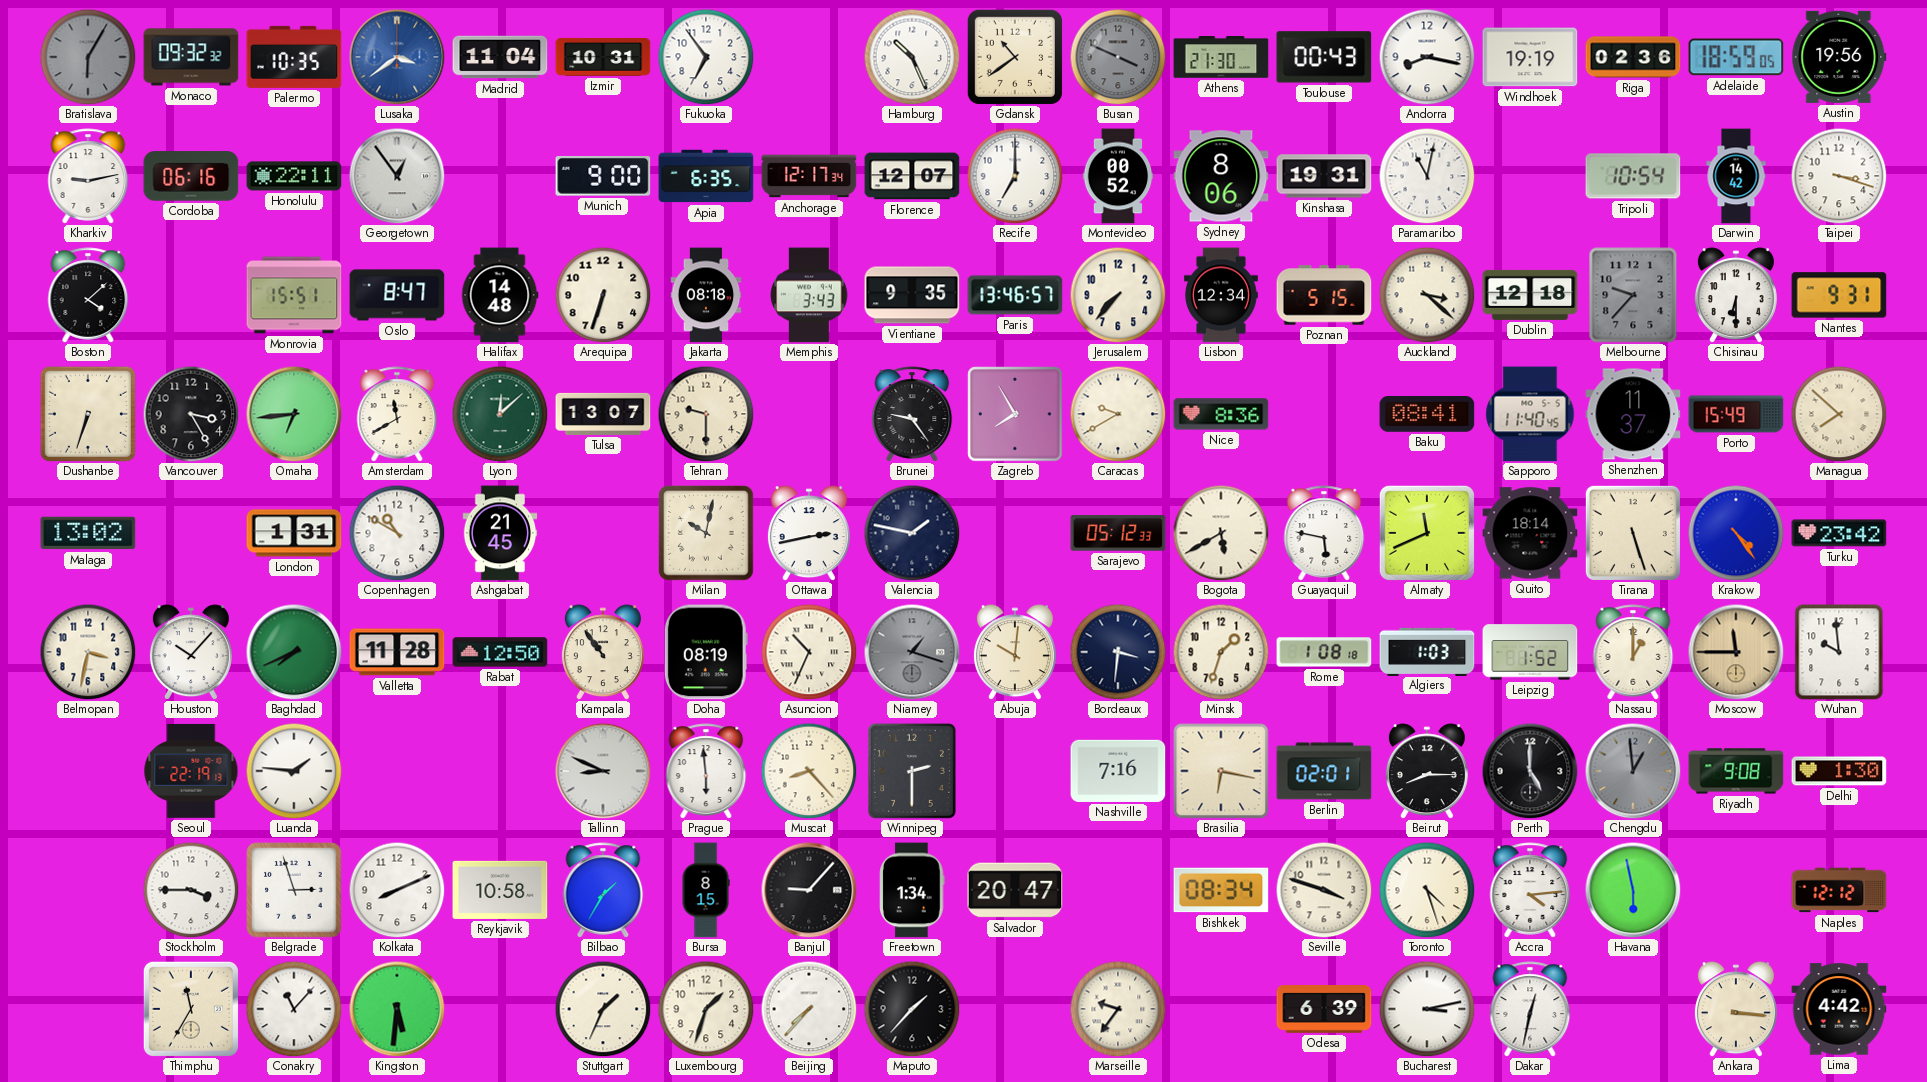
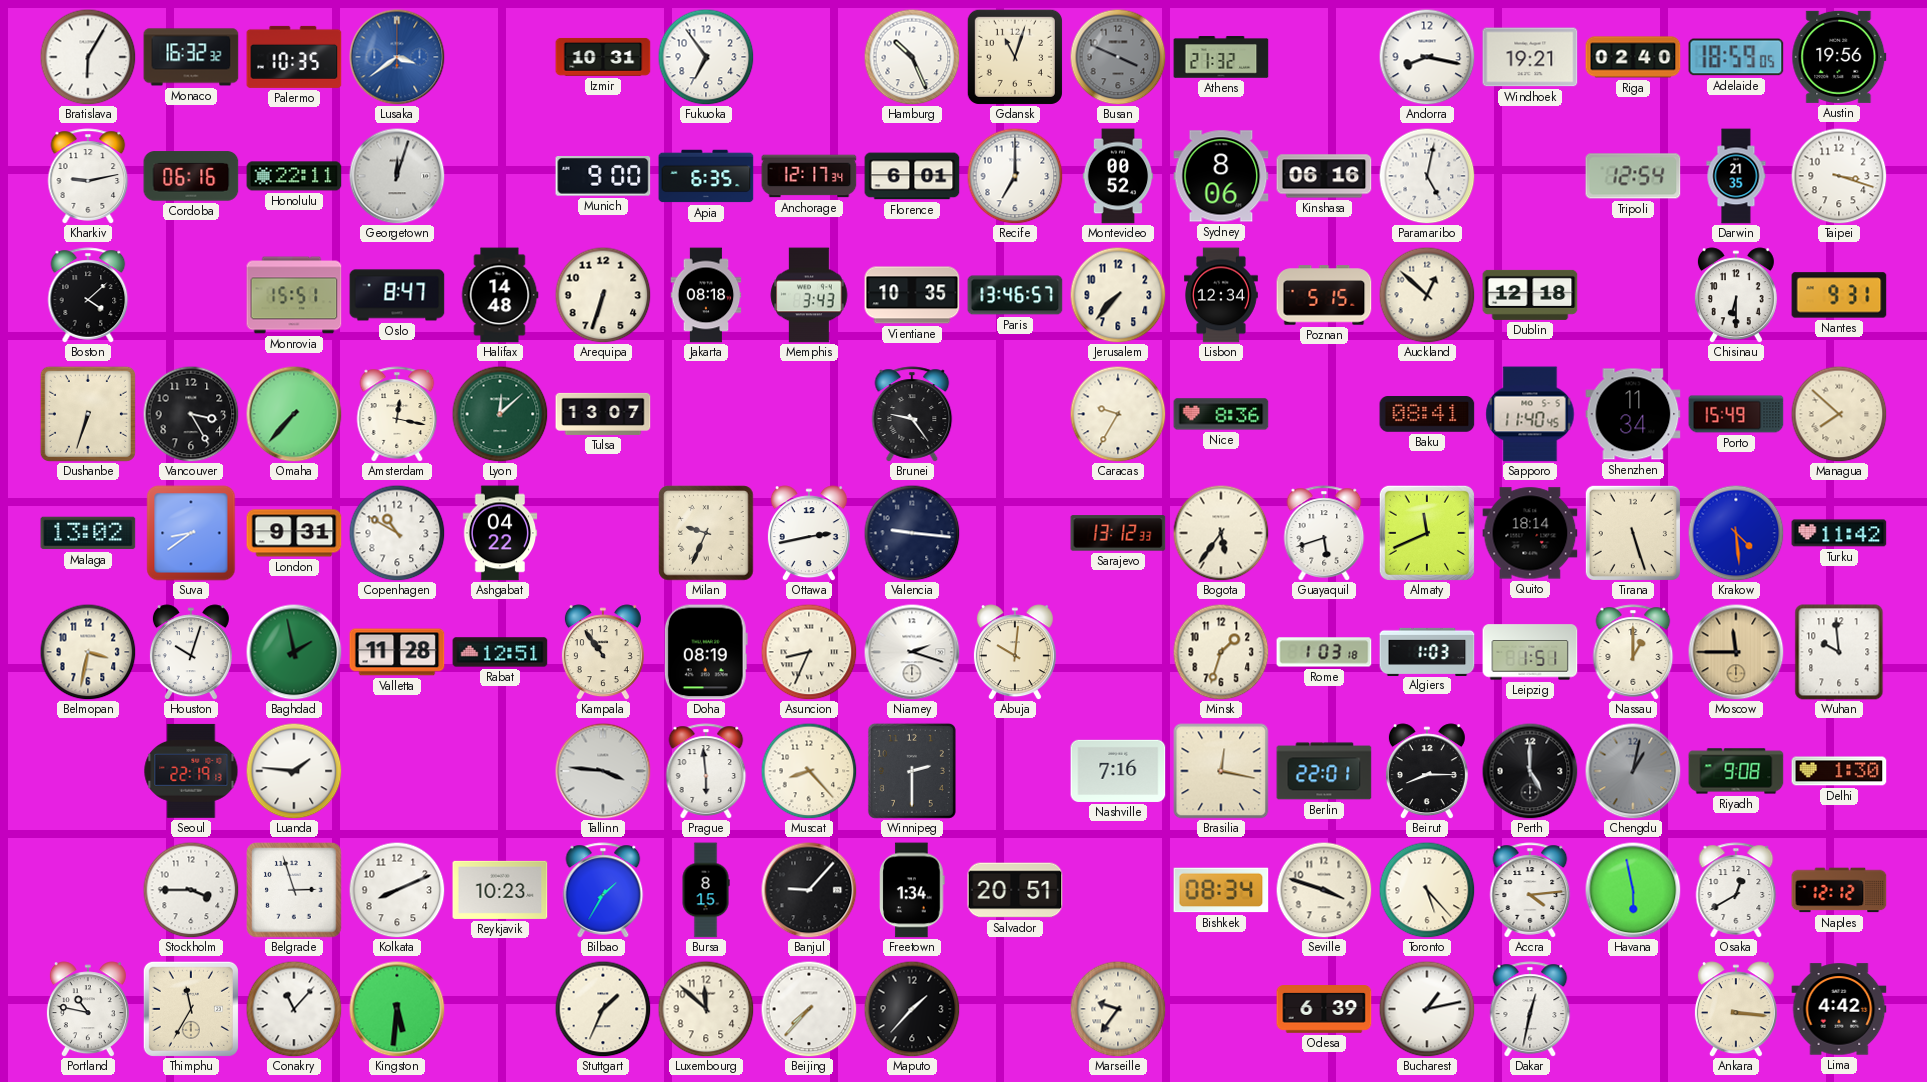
Bratislava dial: grey -> white
Monaco: 09:32 -> 16:32
Madrid: 11:04 -> none
Gdansk: 10:39 -> 11:03
Athens: 21:30 -> 21:32
Toulouse: 00:43 -> none
Windhoek: 19:19 -> 19:21
Riga: 02:36 -> 02:40
Georgetown: 12:54 -> 12:03
Florence: 12:07 -> 6:01
Kinshasa: 19:31 -> 06:16
Paramaribo: 11:02 -> 5:02
Tripoli: 10:54 -> 12:54
Darwin: 14:42 -> 21:35
Vientiane: 9:35 -> 10:35
Auckland: 3:22 -> 12:52
Melbourne: 9:37 -> none
Omaha: 6:44 -> 7:37
Amsterdam: 11:40 -> 12:17
Tehran: 9:30 -> none
Zagreb: 7:55 -> none
Caracas: 9:40 -> 9:35
Shenzhen: 11:37 -> 11:34
Suva: none -> 8:39
London: 1:31 -> 9:31
Ashgabat: 21:45 -> 04:22
Milan: 10:02 -> 9:34
Valencia: 1:47 -> 9:16
Sarajevo: 05:12 -> 13:12
Bogota: 5:40 -> 5:36
Guayaquil: 5:47 -> 5:42
Krakow: 4:24 -> 4:29
Turku: 23:42 -> 11:42
Houston: 10:07 -> 10:03
Baghdad: 7:41 -> 1:58
Rabat: 12:50 -> 12:51
Asuncion: 10:34 -> 8:34
Niamey: 1:18 -> 2:18
Niamey dial: grey -> white
Bordeaux: 3:31 -> none
Rome: 1:08 -> 1:03
Leipzig: 1:52 -> 1:51
Tallinn: 8:49 -> 3:46
Brasilia: 6:17 -> 12:17
Berlin: 02:01 -> 22:01
Chengdu: 12:59 -> 1:02
Reykjavik: 10:58 -> 10:23
Salvador: 20:47 -> 20:51
Toronto: 4:27 -> 5:23
Osaka: none -> 12:40
Portland: none -> 10:47
Luxembourg: 1:33 -> 11:52
Bucharest: 3:13 -> 1:13
